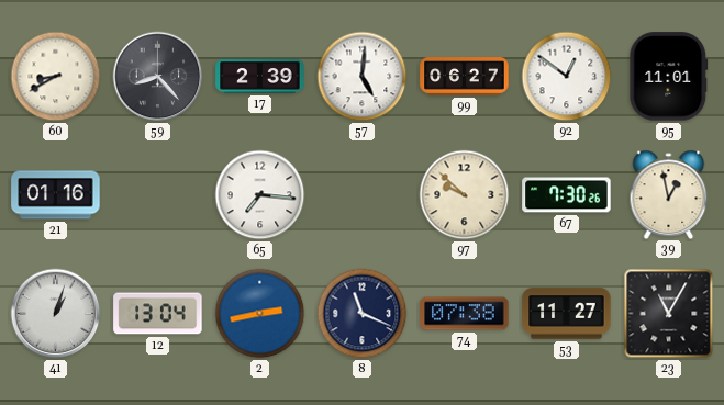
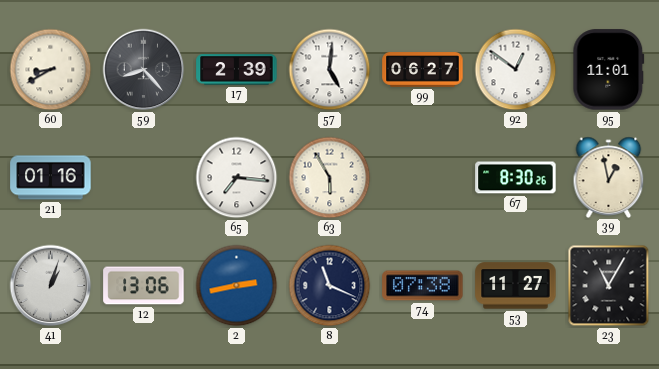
63: none -> 5:55
97: 9:52 -> none
67: 7:30 -> 8:30
12: 13:04 -> 13:06
